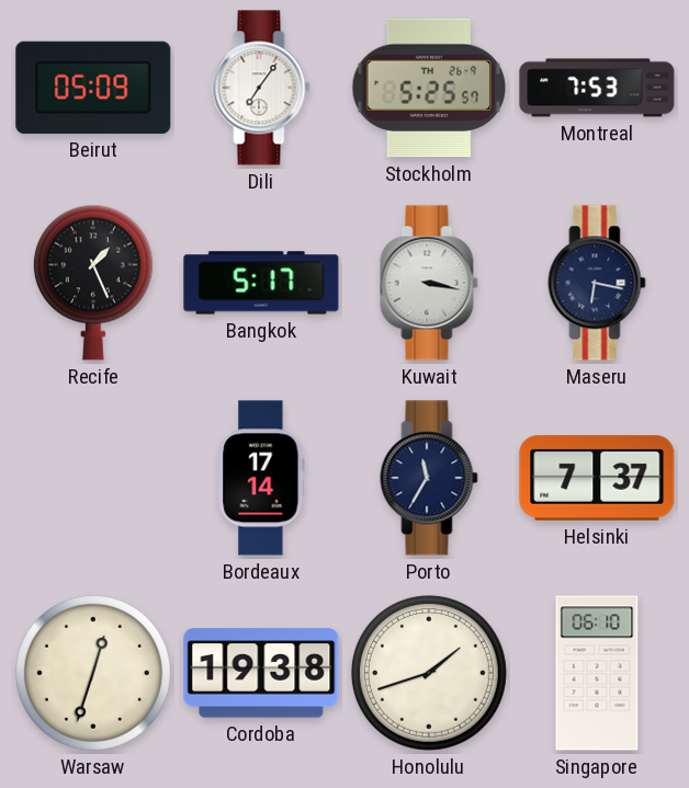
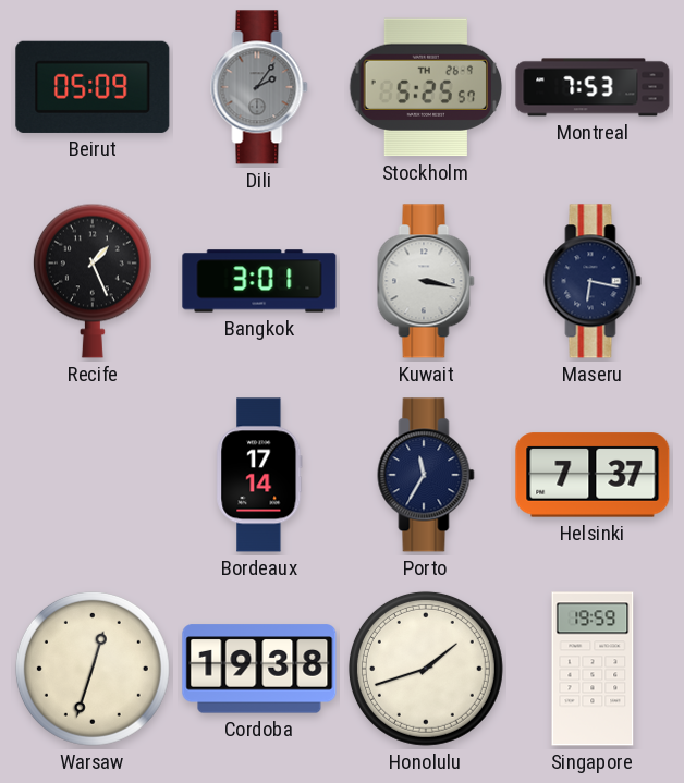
Dili: 7:06 -> 2:06
Dili dial: white -> grey
Bangkok: 5:17 -> 3:01
Singapore: 06:10 -> 19:59
